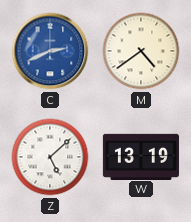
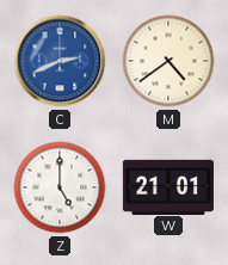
Z: 5:08 -> 5:00
W: 13:19 -> 21:01
